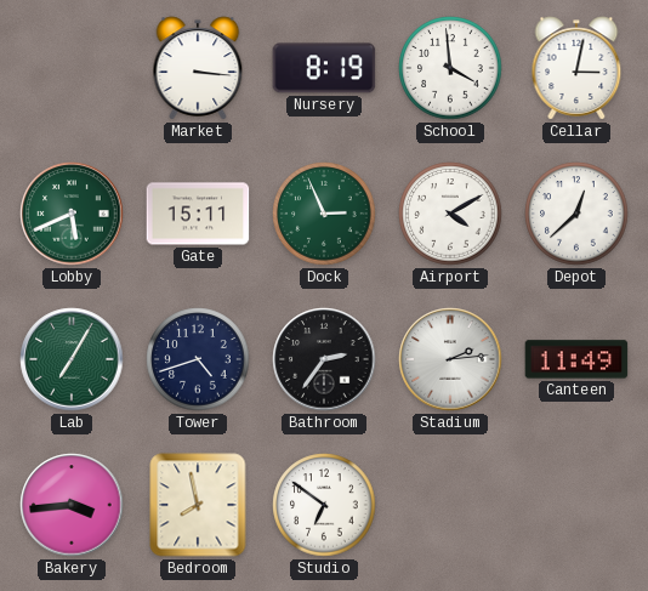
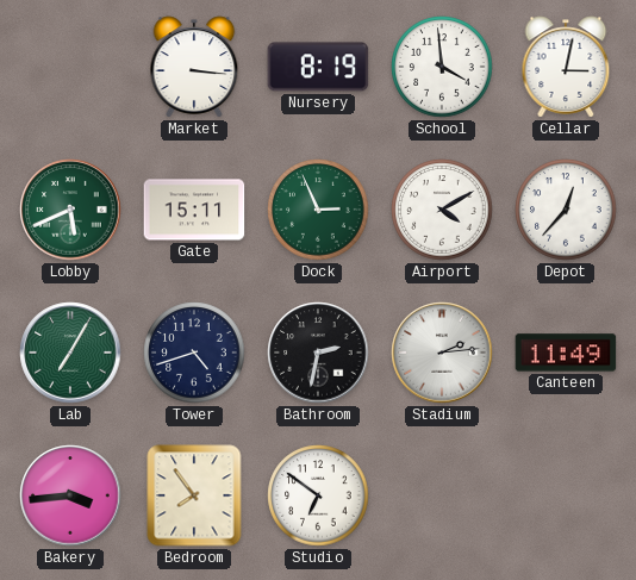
Depot: 12:38 -> 12:37
Bathroom: 2:36 -> 2:32
Bedroom: 7:58 -> 7:54
